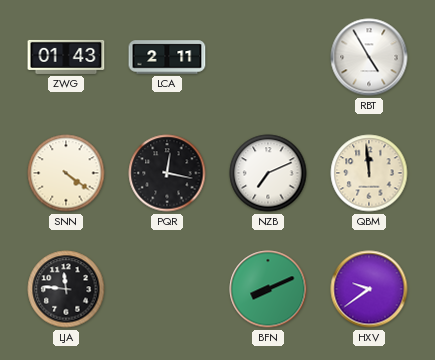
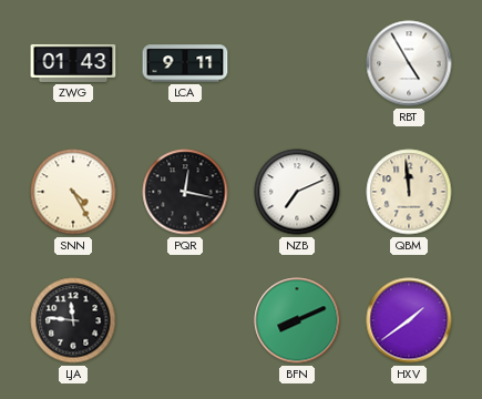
LCA: 2:11 -> 9:11
SNN: 4:21 -> 4:25
HXV: 9:39 -> 1:39
